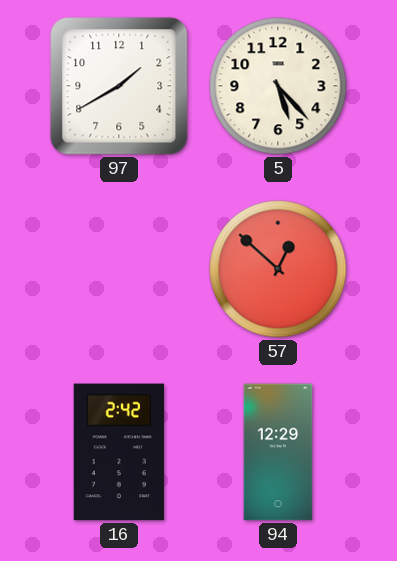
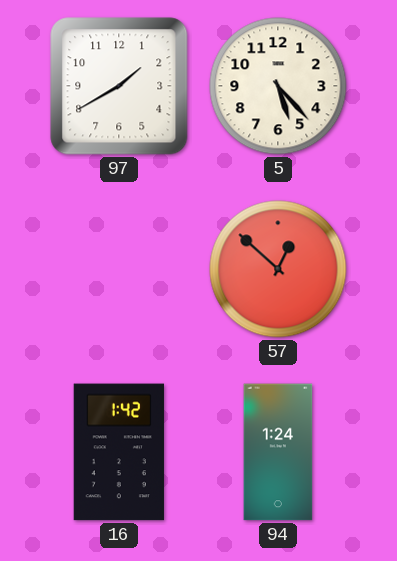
16: 2:42 -> 1:42
94: 12:29 -> 1:24
